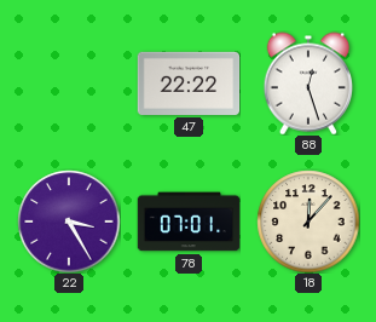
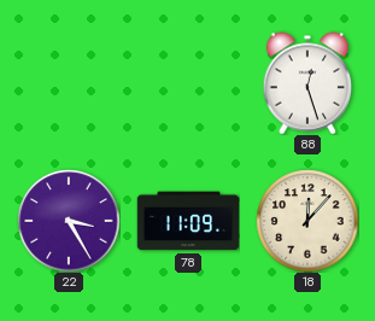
47: 22:22 -> none
78: 07:01 -> 11:09
